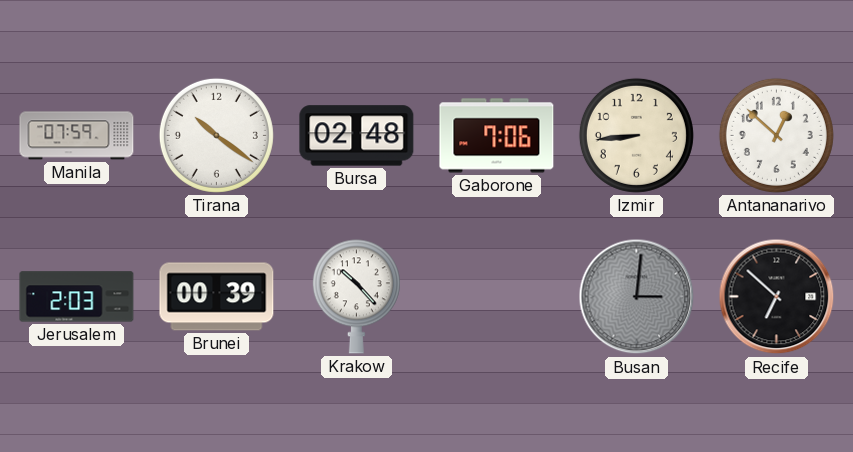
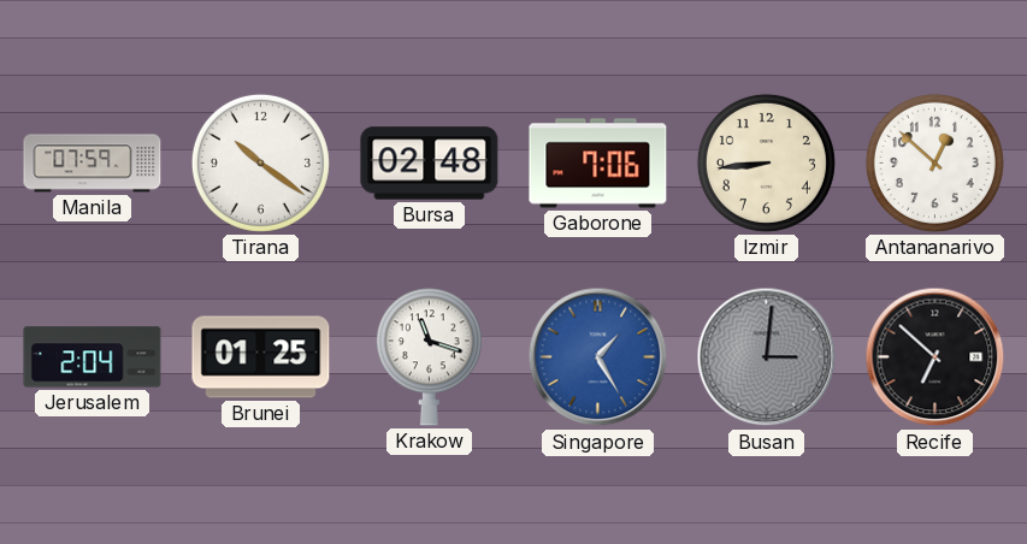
Jerusalem: 2:03 -> 2:04
Brunei: 00:39 -> 01:25
Krakow: 10:23 -> 11:18
Singapore: none -> 1:25
